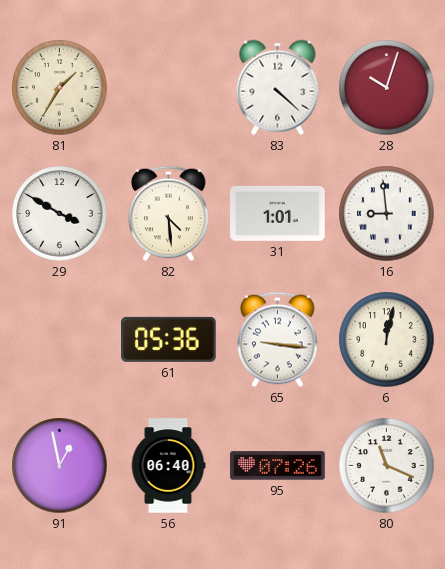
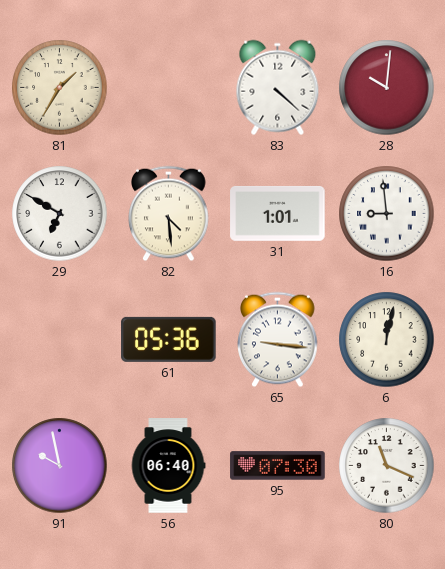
28: 10:03 -> 10:01
29: 3:50 -> 6:50
91: 12:58 -> 9:58
95: 07:26 -> 07:30
